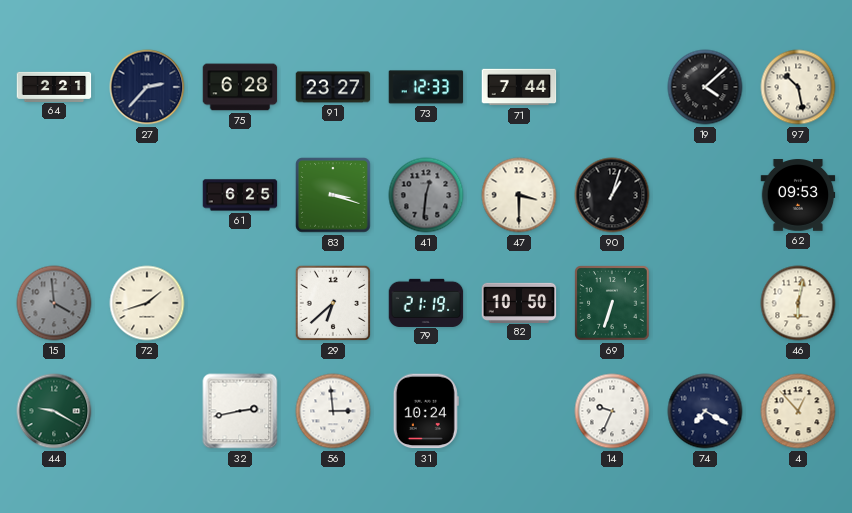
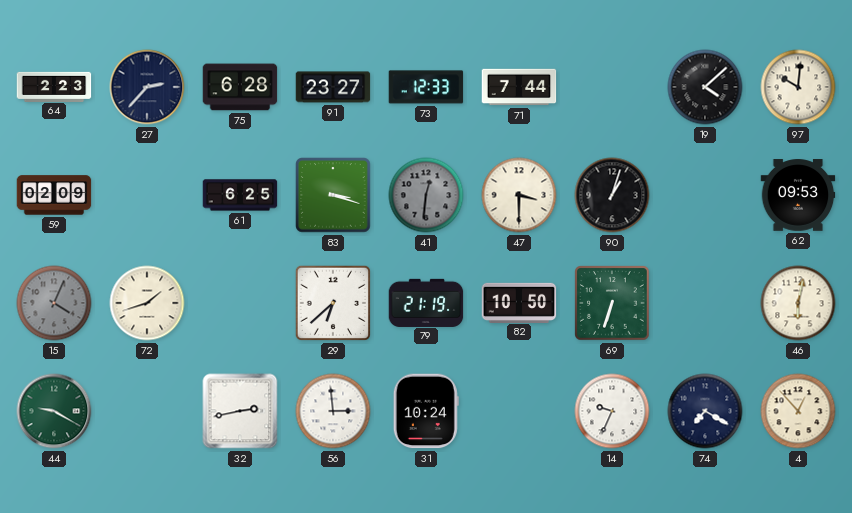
64: 2:21 -> 2:23
97: 10:28 -> 10:01
59: none -> 02:09
15: 3:59 -> 4:04
